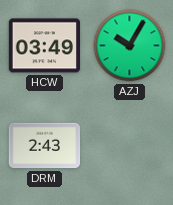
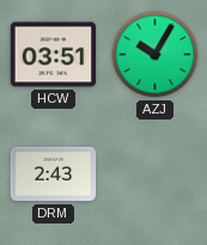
HCW: 03:49 -> 03:51
